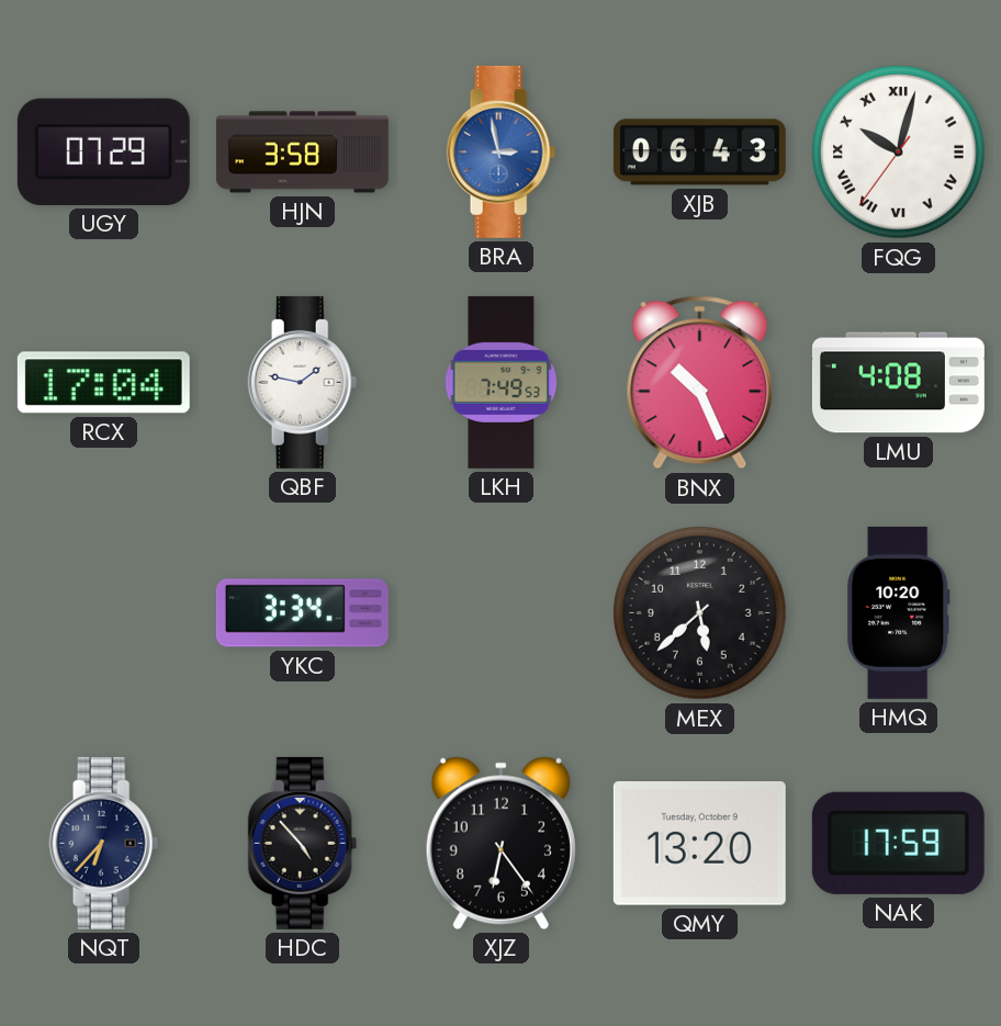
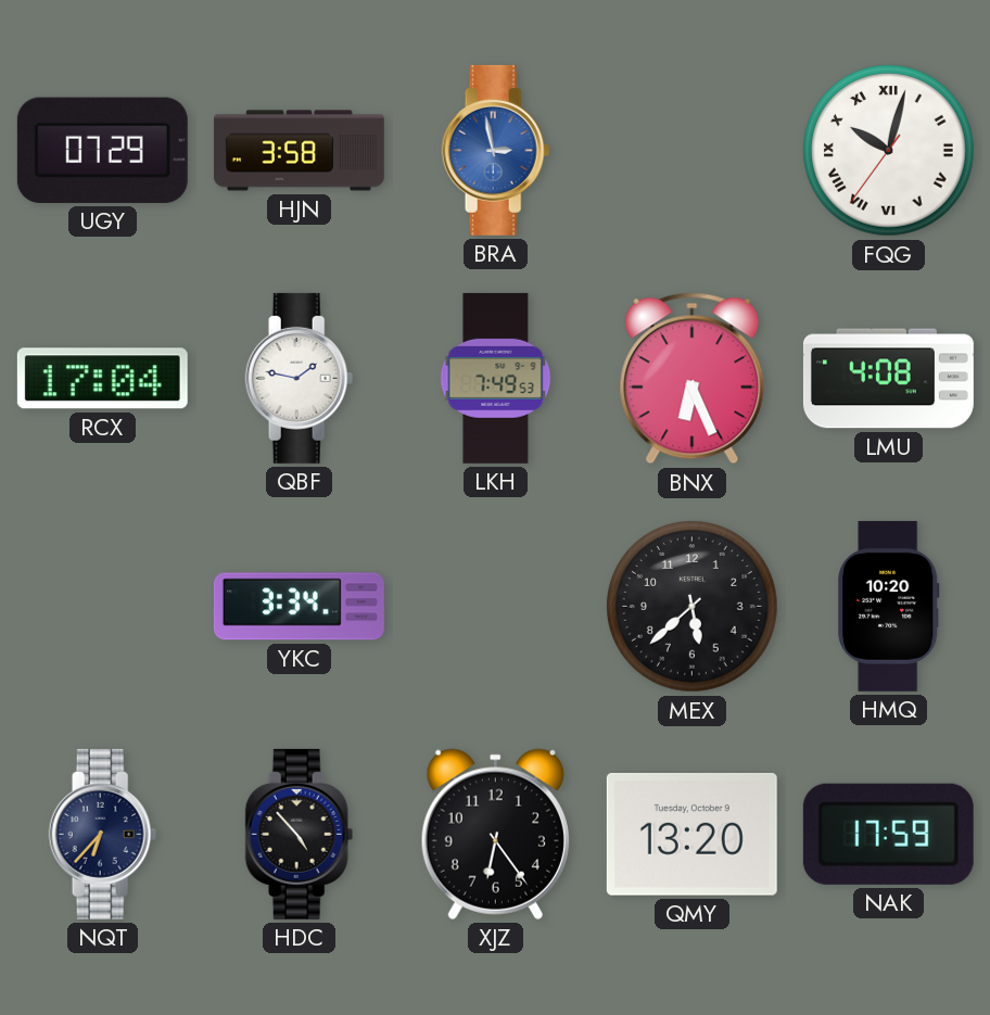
XJB: 06:43 -> none
BNX: 10:26 -> 6:26
